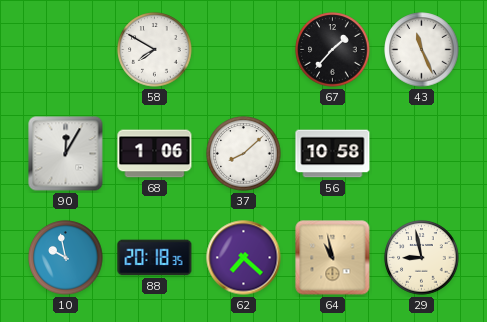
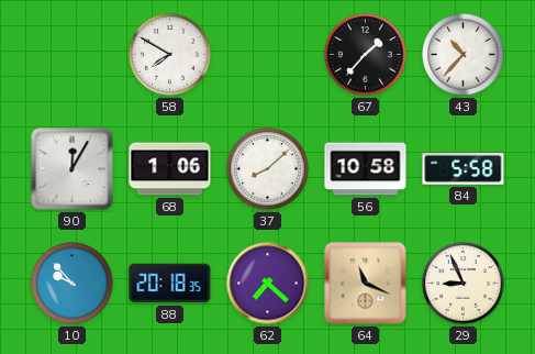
43: 11:26 -> 10:37
84: none -> 5:58
10: 9:58 -> 9:53
64: 10:58 -> 11:19
29: 8:58 -> 8:56
